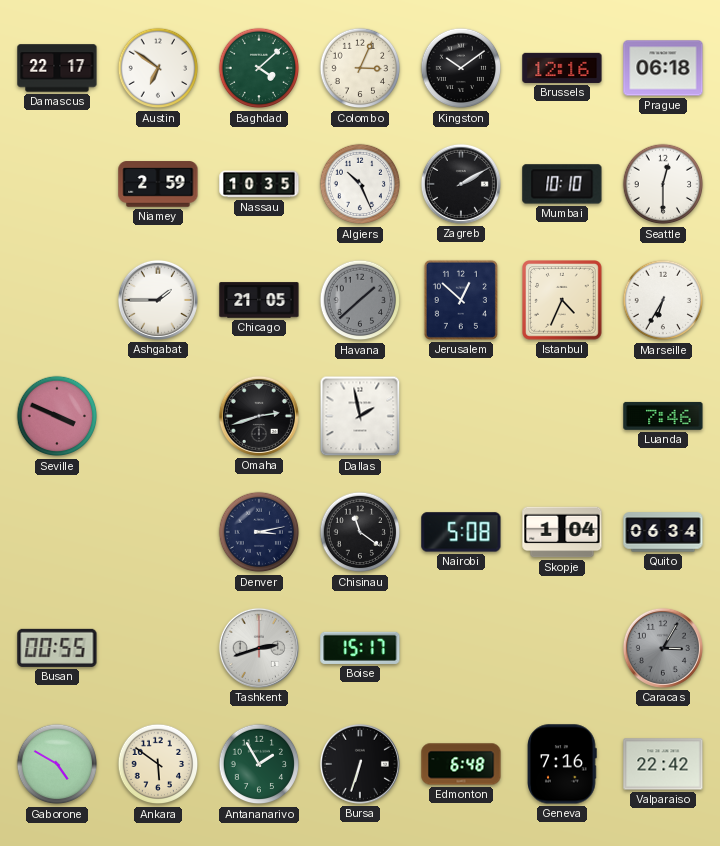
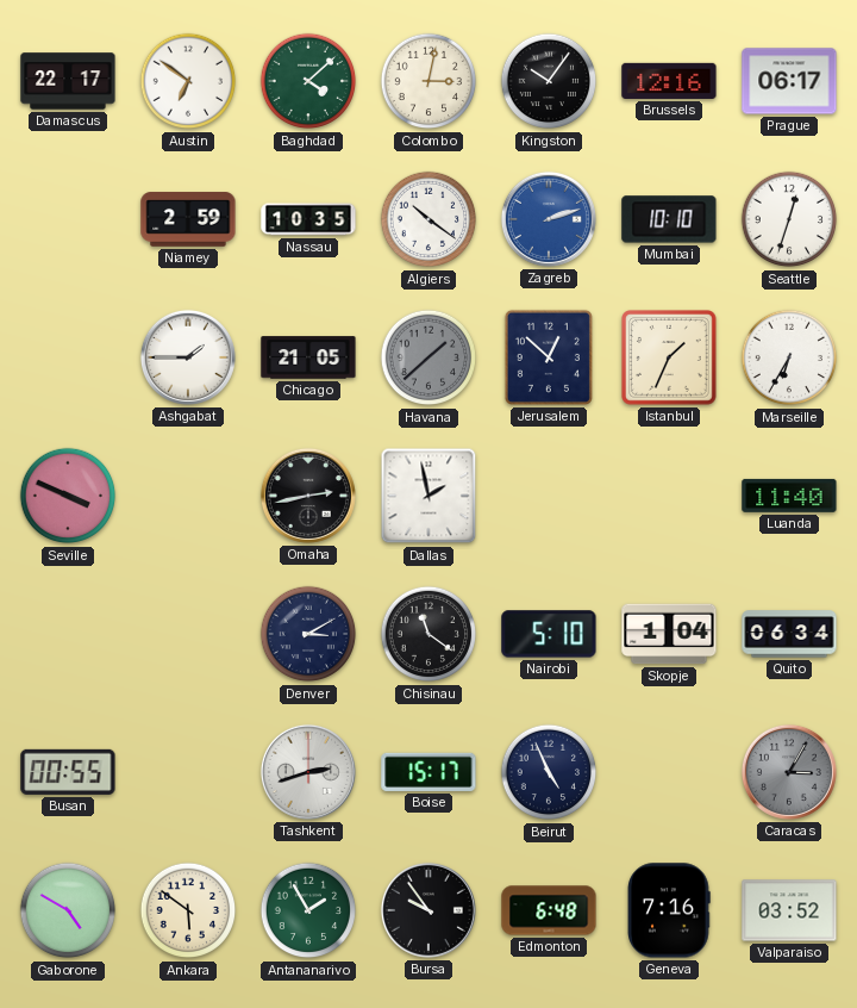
Colombo: 3:04 -> 3:02
Kingston: 10:09 -> 10:06
Prague: 06:18 -> 06:17
Algiers: 10:26 -> 10:21
Zagreb: 2:10 -> 2:12
Zagreb dial: black -> blue
Seattle: 12:30 -> 12:33
Istanbul: 4:34 -> 1:34
Omaha: 2:42 -> 2:43
Luanda: 7:46 -> 11:40
Denver: 3:13 -> 3:10
Nairobi: 5:08 -> 5:10
Beirut: none -> 4:56
Bursa: 6:33 -> 9:54
Valparaiso: 22:42 -> 03:52
